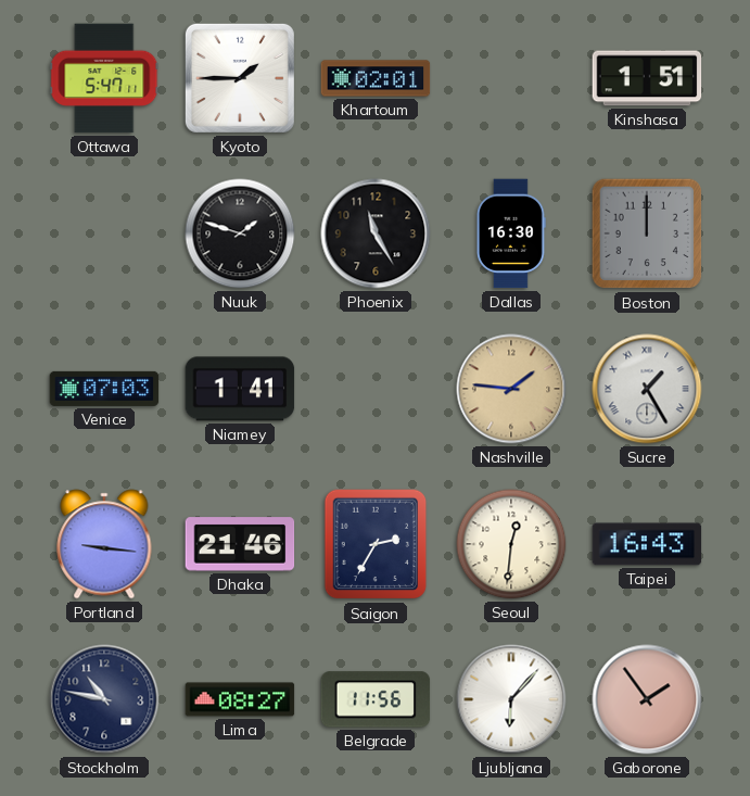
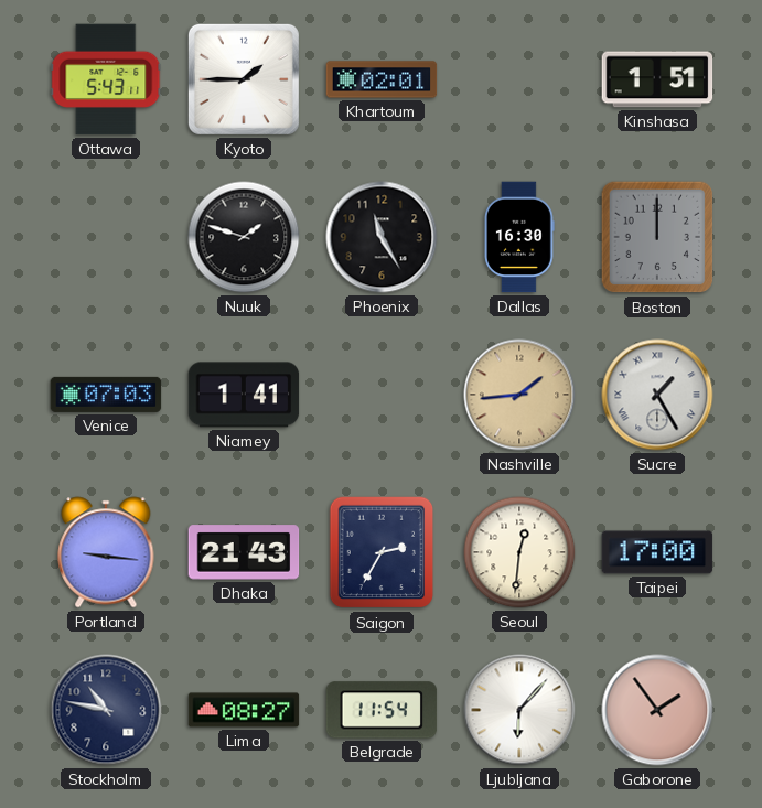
Ottawa: 5:47 -> 5:43
Nashville: 1:46 -> 1:44
Dhaka: 21:46 -> 21:43
Taipei: 16:43 -> 17:00
Belgrade: 11:56 -> 11:54
